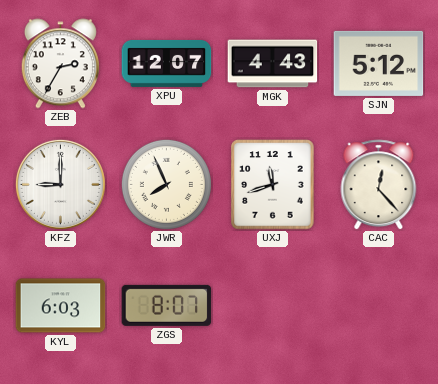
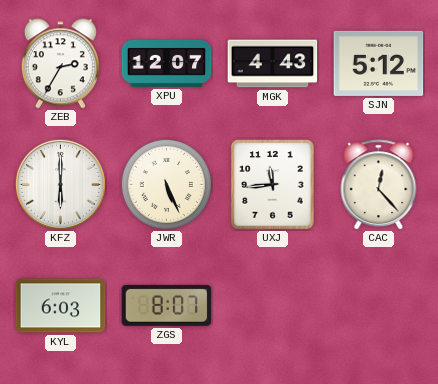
KFZ: 9:00 -> 6:00
JWR: 7:56 -> 5:26
UXJ: 11:42 -> 11:44
